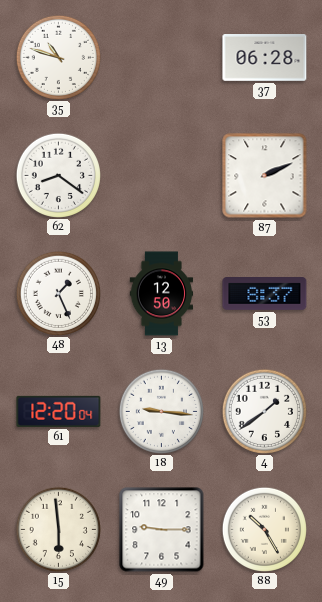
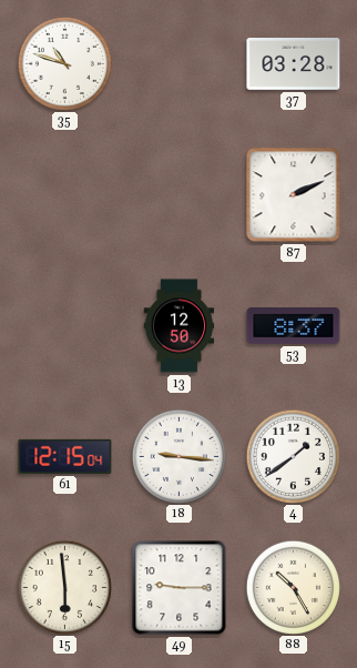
37: 06:28 -> 03:28
62: 8:21 -> none
48: 1:26 -> none
61: 12:20 -> 12:15
